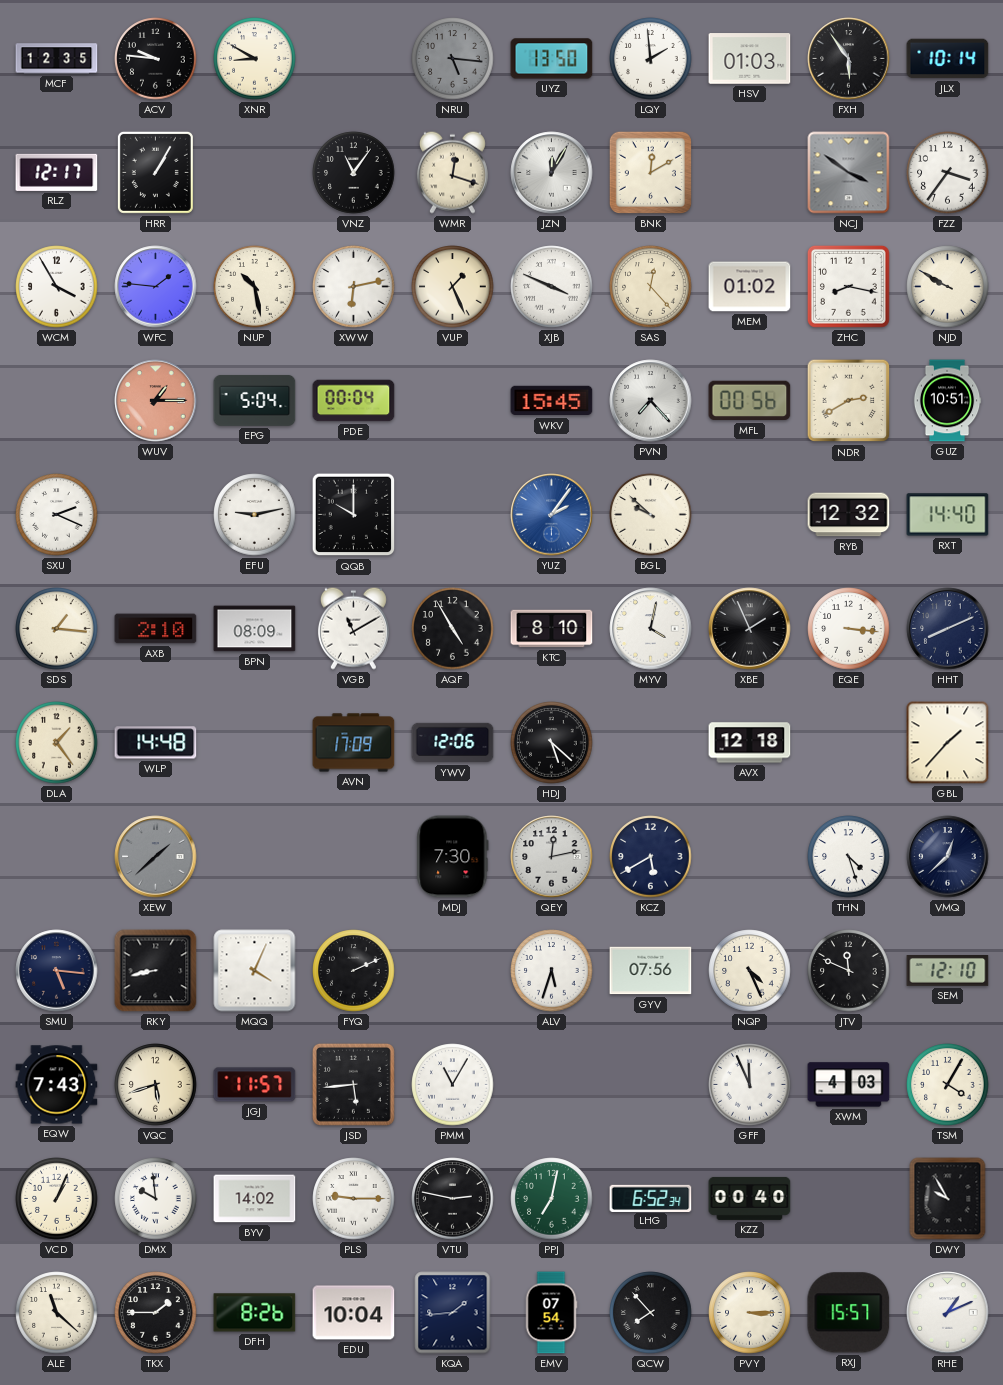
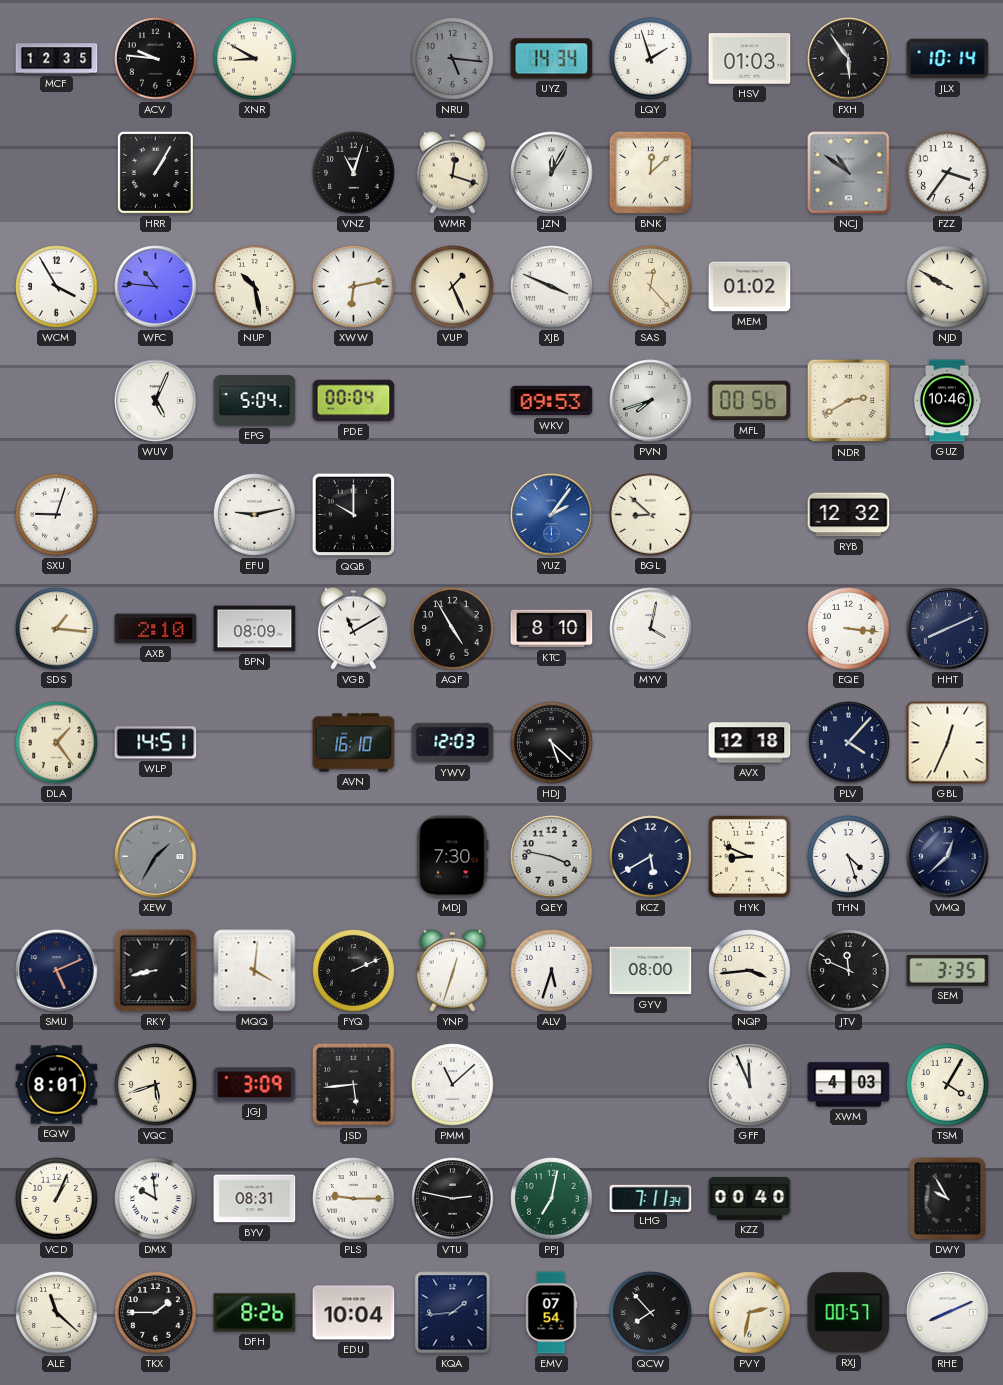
UYZ: 13:50 -> 14:34
LQY: 1:59 -> 1:57
RLZ: 12:17 -> none
VNZ: 11:06 -> 11:03
BNK: 12:10 -> 12:08
NCJ: 3:51 -> 10:51
WFC: 1:46 -> 10:46
ZHC: 8:17 -> none
WUV: 1:15 -> 5:04
WUV dial: salmon -> white
WKV: 15:45 -> 09:53
PVN: 7:23 -> 7:42
GUZ: 10:51 -> 10:46
SXU: 2:19 -> 9:03
BGL: 9:52 -> 8:52
RXT: 14:40 -> none
XBE: 1:56 -> none
WLP: 14:48 -> 14:51
AVN: 17:09 -> 16:10
YWV: 12:06 -> 12:03
PLV: none -> 4:07
GBL: 1:37 -> 12:34
XEW: 1:38 -> 1:35
QEY: 12:13 -> 3:47
HYK: none -> 8:49
SMU: 5:16 -> 5:11
MQQ: 4:04 -> 4:01
YNP: none -> 12:33
GYV: 07:56 -> 08:00
NQP: 4:26 -> 3:44
SEM: 12:10 -> 3:35
EQW: 7:43 -> 8:01
JGJ: 11:57 -> 3:09
PMM: 11:05 -> 11:08
BYV: 14:02 -> 08:31
LHG: 6:52 -> 7:11
PVY: 3:15 -> 2:32
RXJ: 15:57 -> 00:57
RHE: 1:11 -> 8:11
